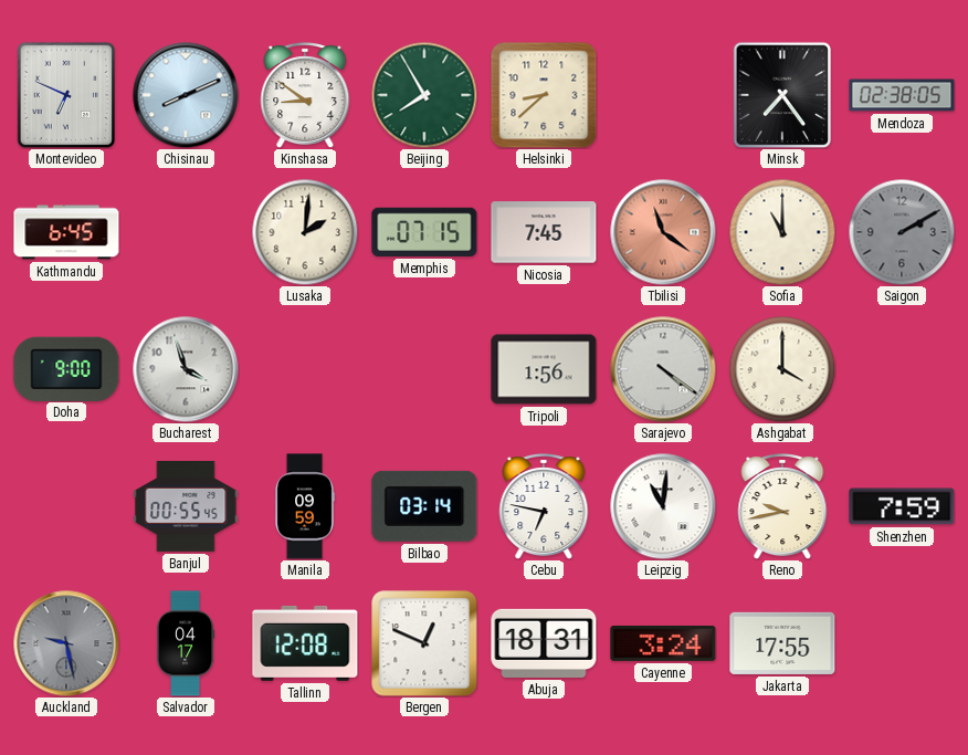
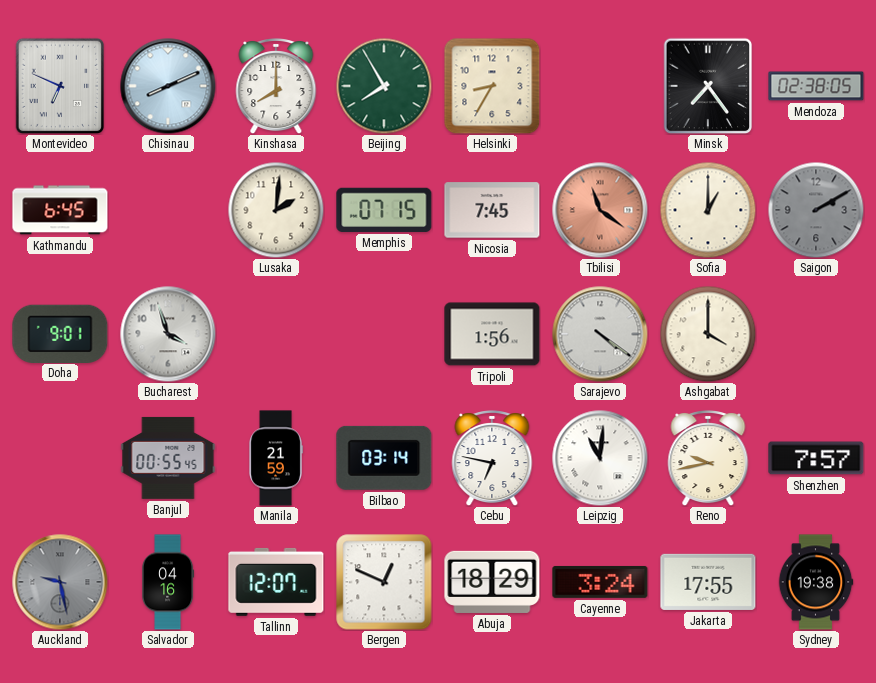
Kinshasa: 8:51 -> 8:00
Helsinki: 8:38 -> 8:35
Sofia: 11:00 -> 1:00
Doha: 9:00 -> 9:01
Manila: 09:59 -> 21:59
Shenzhen: 7:59 -> 7:57
Salvador: 04:17 -> 04:16
Tallinn: 12:08 -> 12:07
Abuja: 18:31 -> 18:29
Sydney: none -> 19:38
